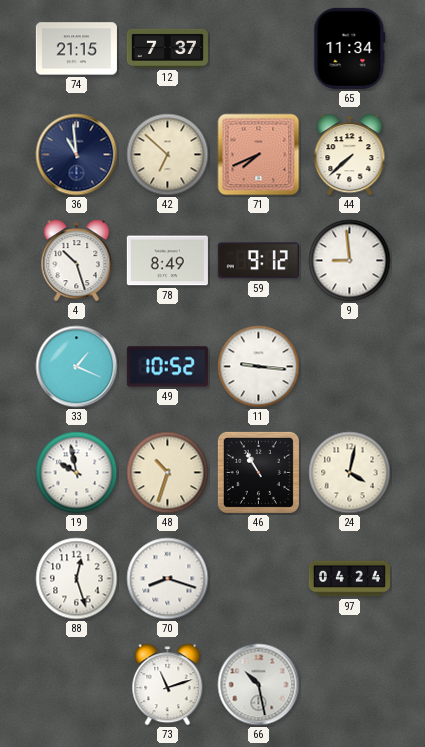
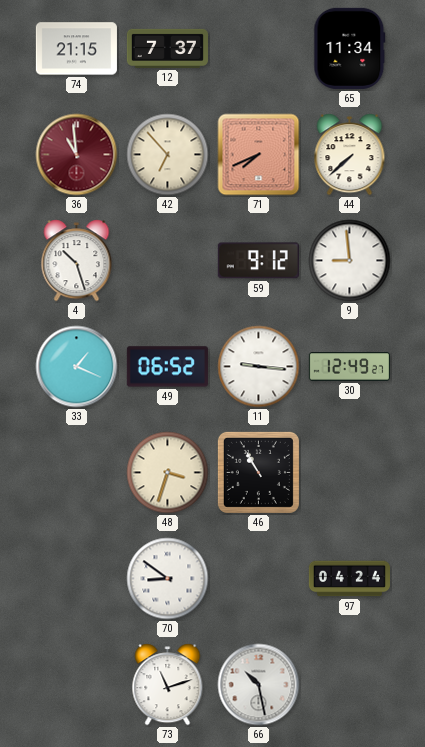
36 dial: navy -> burgundy
42: 6:52 -> 6:53
78: 8:49 -> none
49: 10:52 -> 06:52
30: none -> 12:49
19: 9:58 -> none
48: 10:33 -> 3:33
24: 4:02 -> none
88: 12:27 -> none
70: 8:18 -> 8:51
